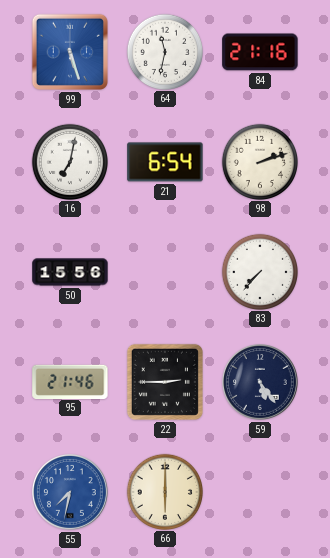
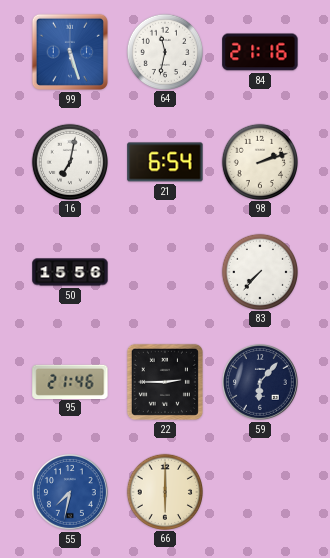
59: 5:24 -> 6:07
